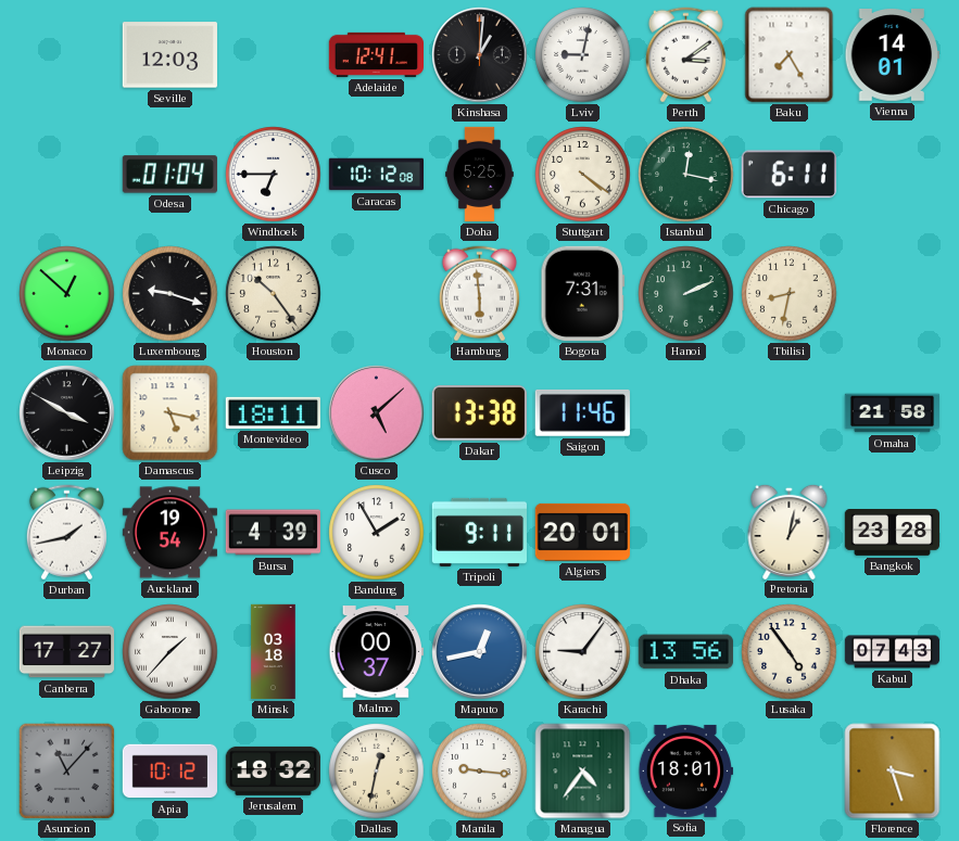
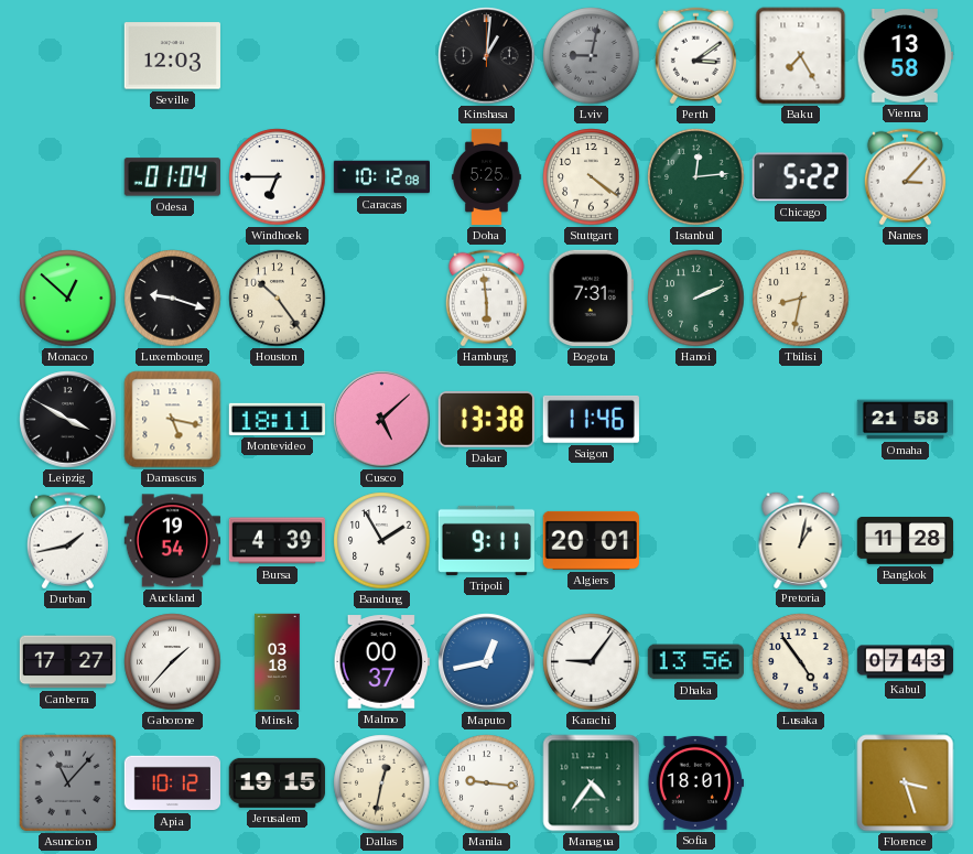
Adelaide: 12:41 -> none
Lviv dial: white -> grey
Vienna: 14:01 -> 13:58
Istanbul: 12:17 -> 12:14
Chicago: 6:11 -> 5:22
Nantes: none -> 3:07
Bangkok: 23:28 -> 11:28
Jerusalem: 18:32 -> 19:15
